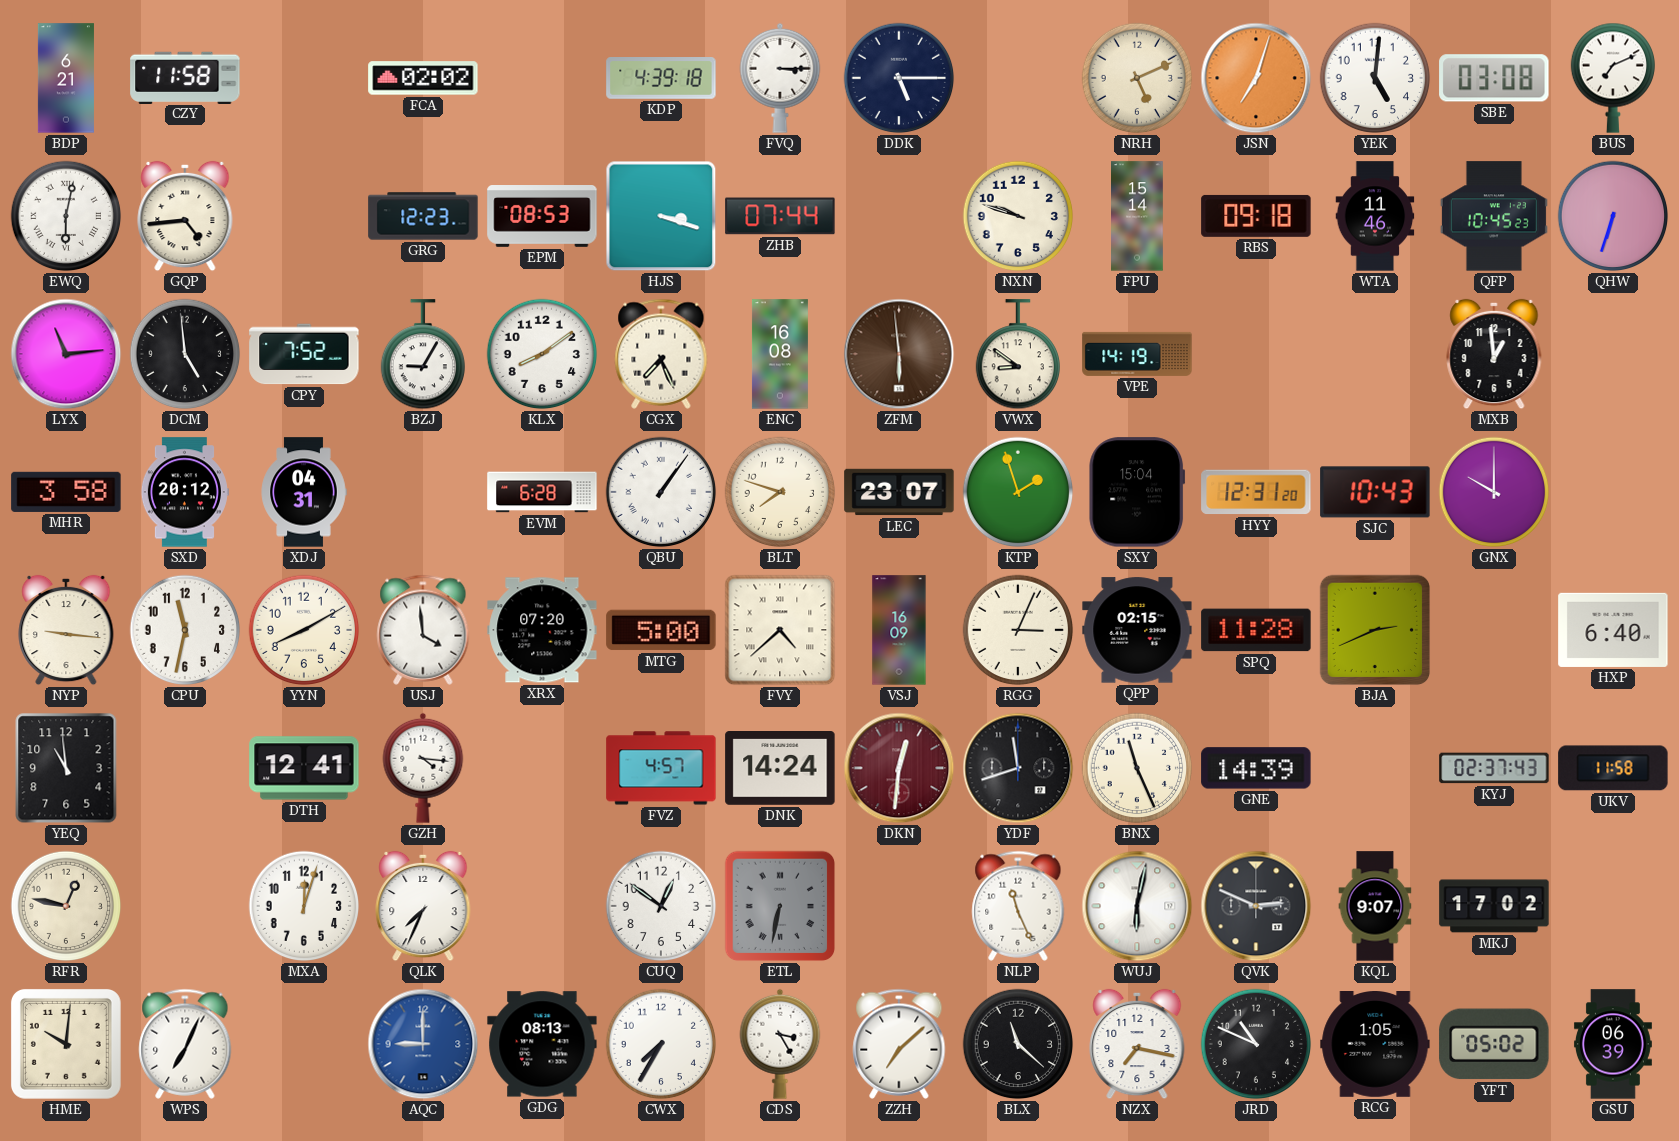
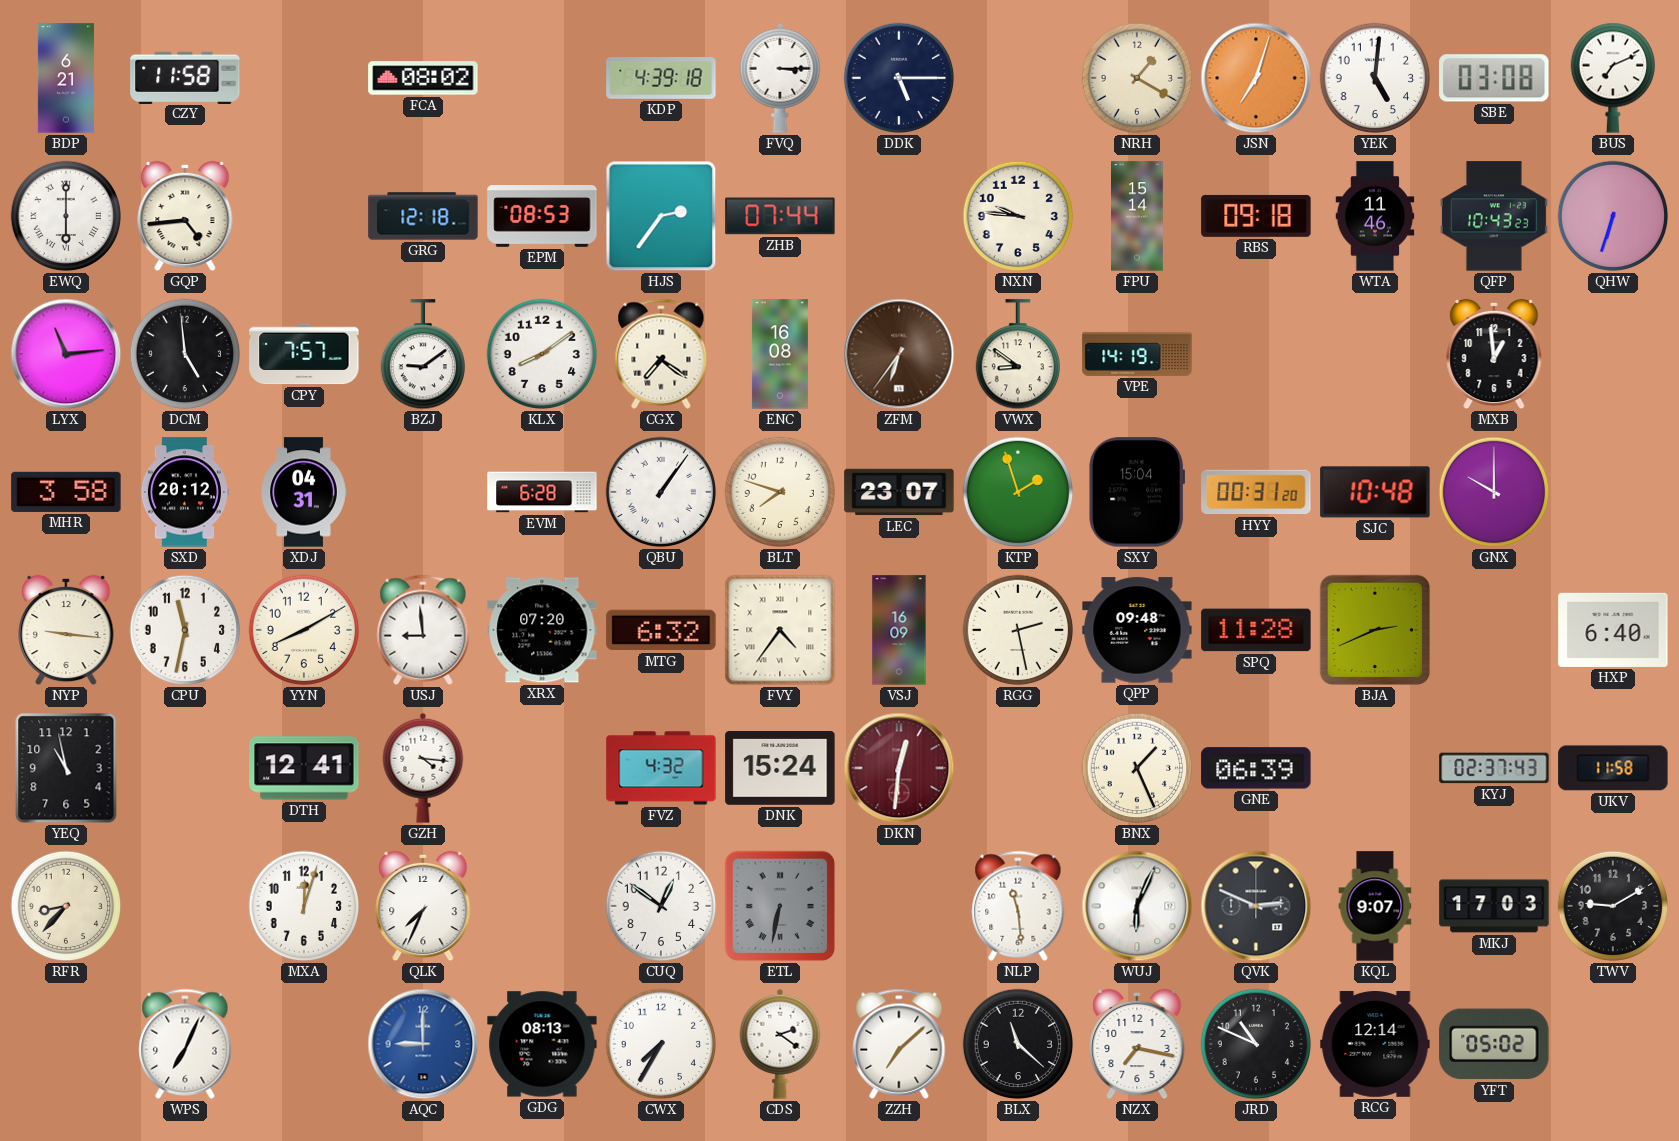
FCA: 02:02 -> 08:02
NRH: 5:11 -> 1:20
EWQ: 6:02 -> 6:00
GRG: 12:23 -> 12:18
HJS: 3:18 -> 2:36
NXN: 9:48 -> 9:46
QFP: 10:45 -> 10:43
CPY: 7:52 -> 7:57
BZJ: 9:05 -> 9:09
CGX: 7:26 -> 7:21
ZFM: 5:59 -> 6:36
HYY: 12:31 -> 00:31
SJC: 10:43 -> 10:48
USJ: 3:59 -> 8:59
MTG: 5:00 -> 6:32
FVY: 4:38 -> 4:36
RGG: 3:04 -> 2:28
QPP: 02:15 -> 09:48
YEQ: 10:59 -> 10:58
FVZ: 4:57 -> 4:32
DNK: 14:24 -> 15:24
YDF: 11:42 -> none
BNX: 11:26 -> 1:26
GNE: 14:39 -> 06:39
RFR: 12:47 -> 8:37
NLP: 11:26 -> 11:29
WUJ: 6:02 -> 6:04
MKJ: 17:02 -> 17:03
TWV: none -> 9:10
HME: 10:01 -> none
CDS: 3:25 -> 2:21
RCG: 1:05 -> 12:14
GSU: 06:39 -> none
